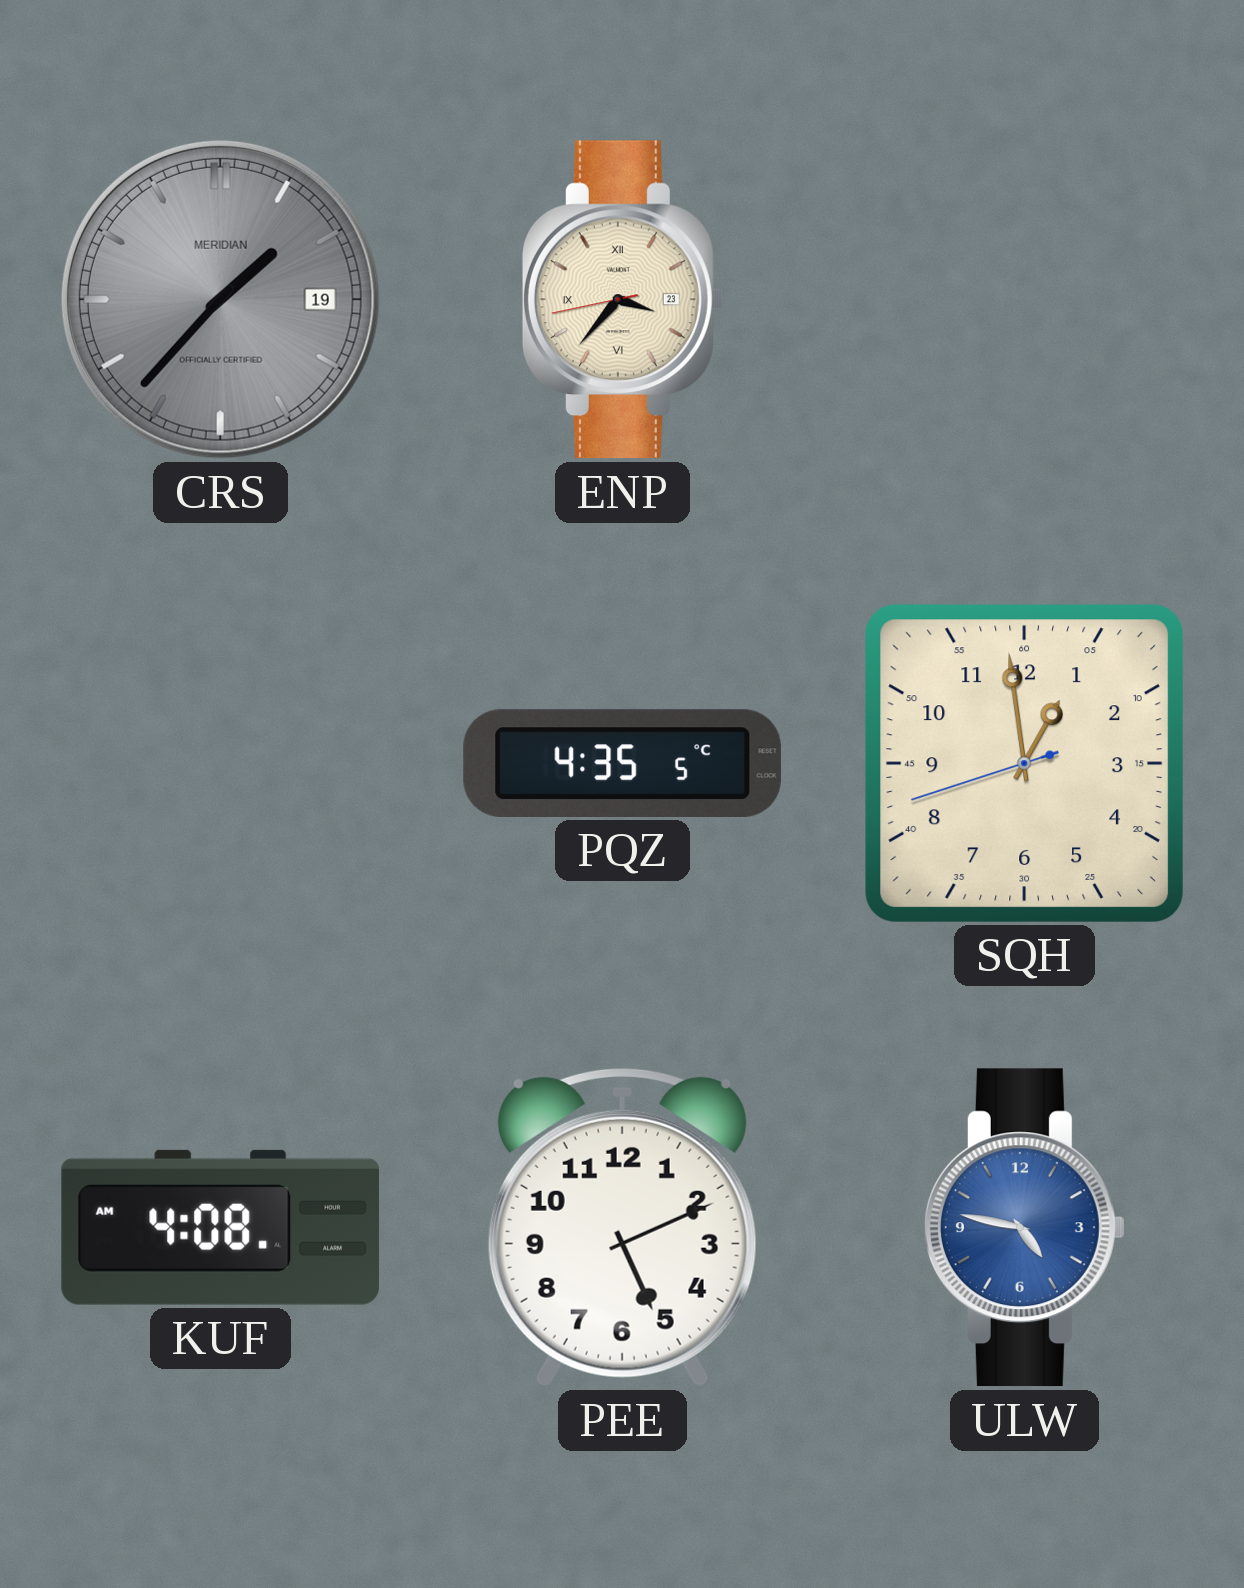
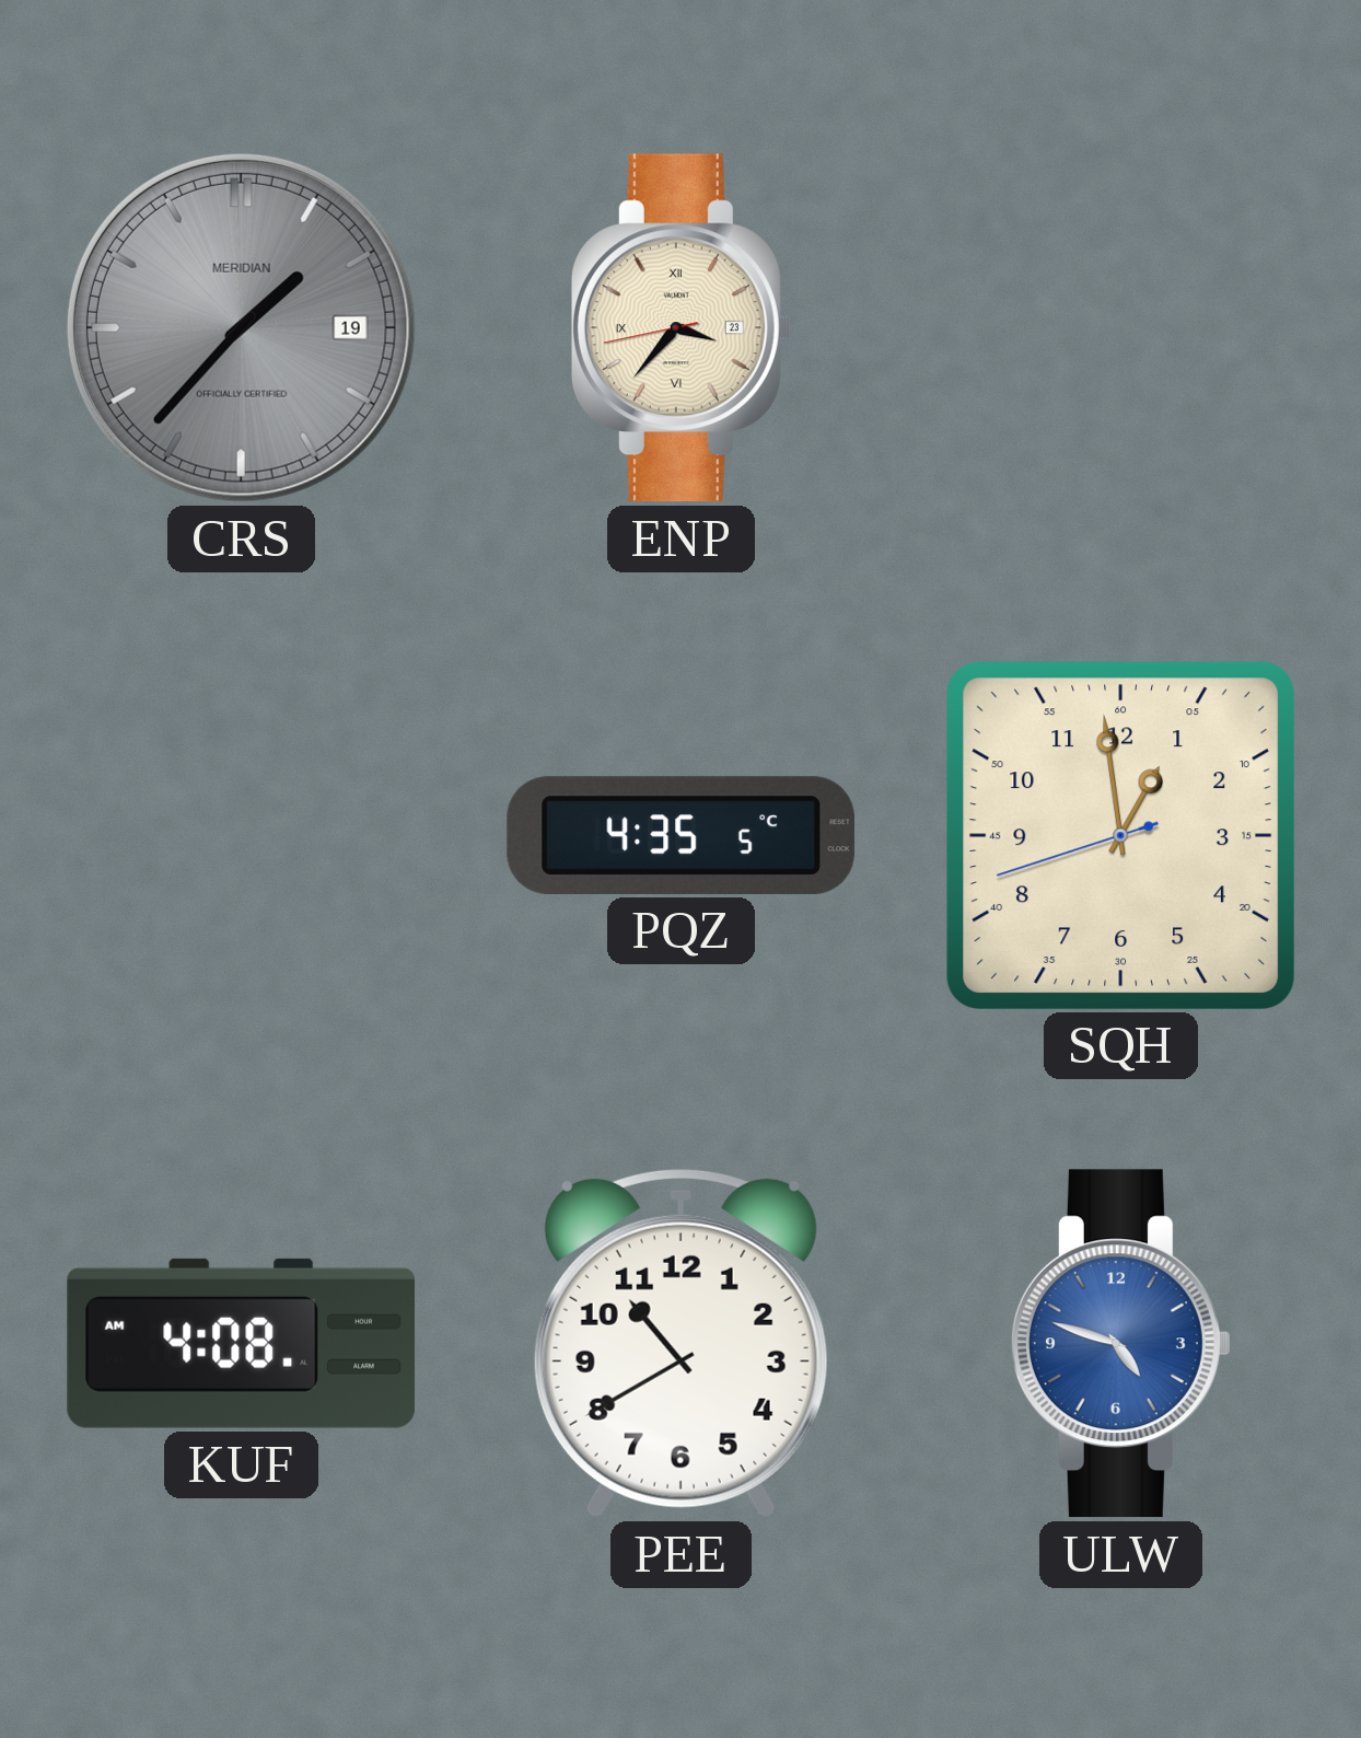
PEE: 5:11 -> 10:40
ULW: 4:47 -> 4:48
